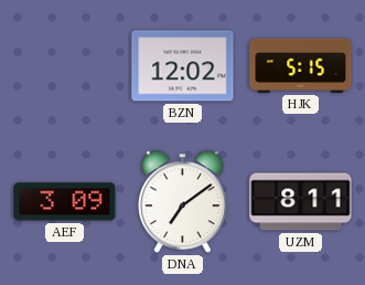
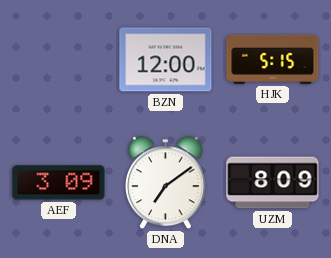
BZN: 12:02 -> 12:00
UZM: 8:11 -> 8:09
